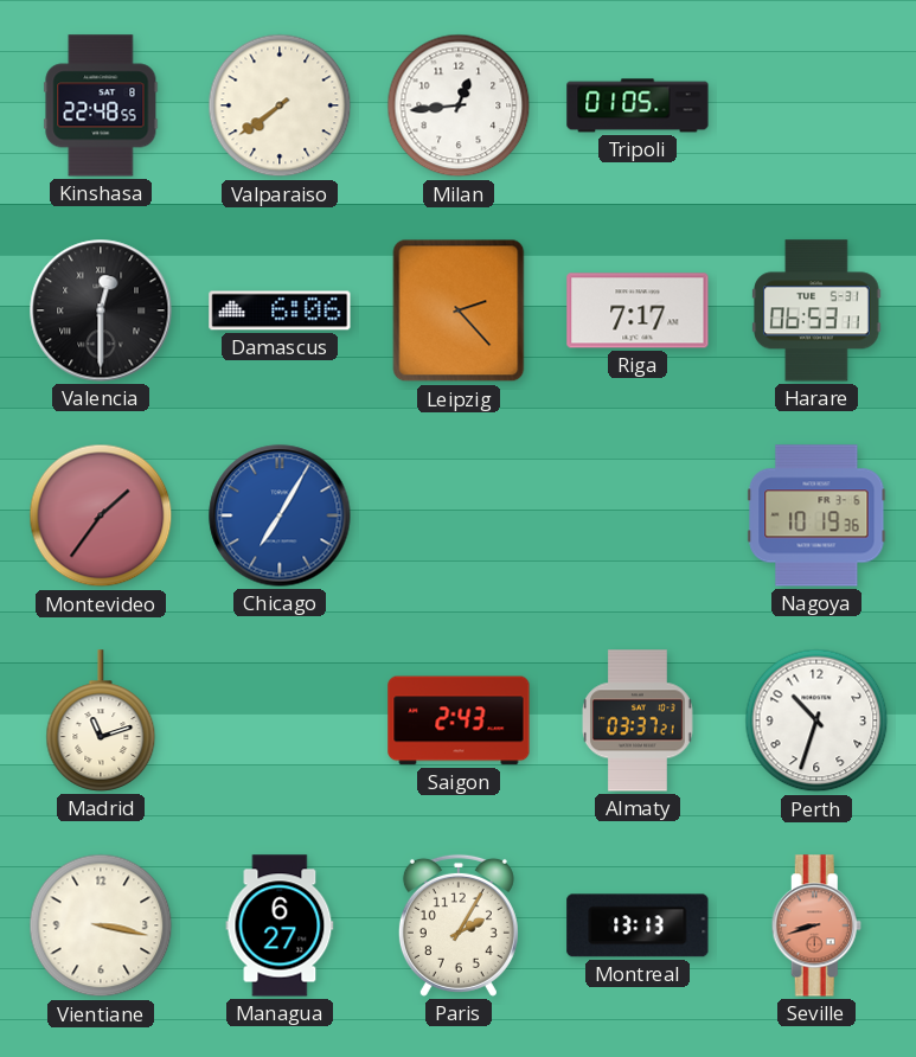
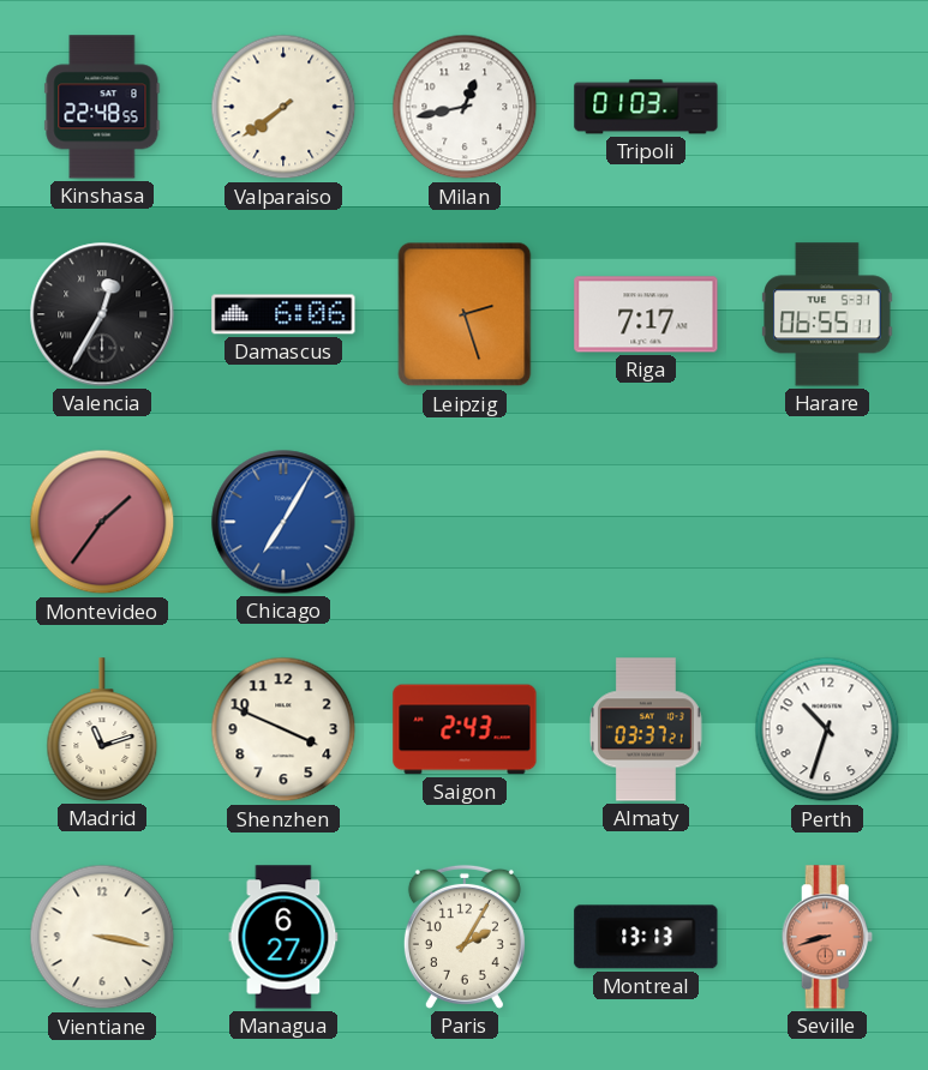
Milan: 12:44 -> 12:43
Tripoli: 01:05 -> 01:03
Valencia: 12:30 -> 12:35
Leipzig: 2:23 -> 2:27
Harare: 06:53 -> 06:55
Nagoya: 10:19 -> none
Shenzhen: none -> 3:49
